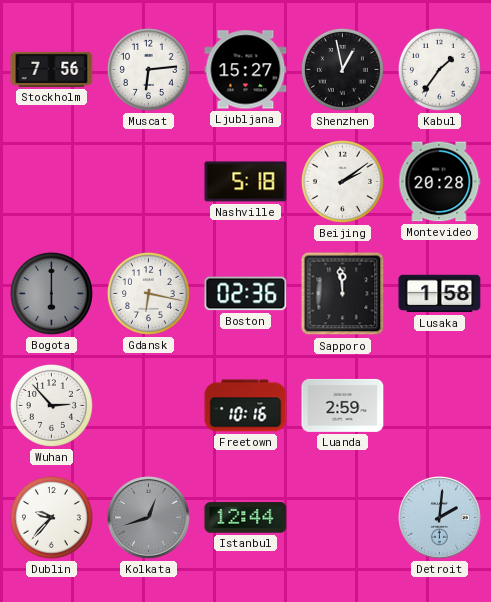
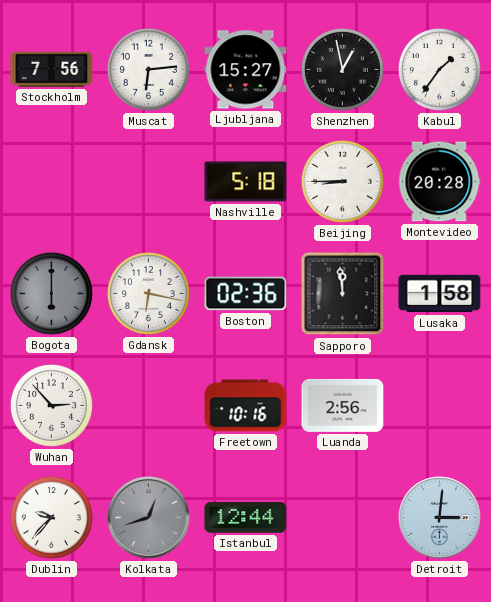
Beijing: 2:09 -> 8:45
Luanda: 2:59 -> 2:56
Detroit: 2:01 -> 3:01
